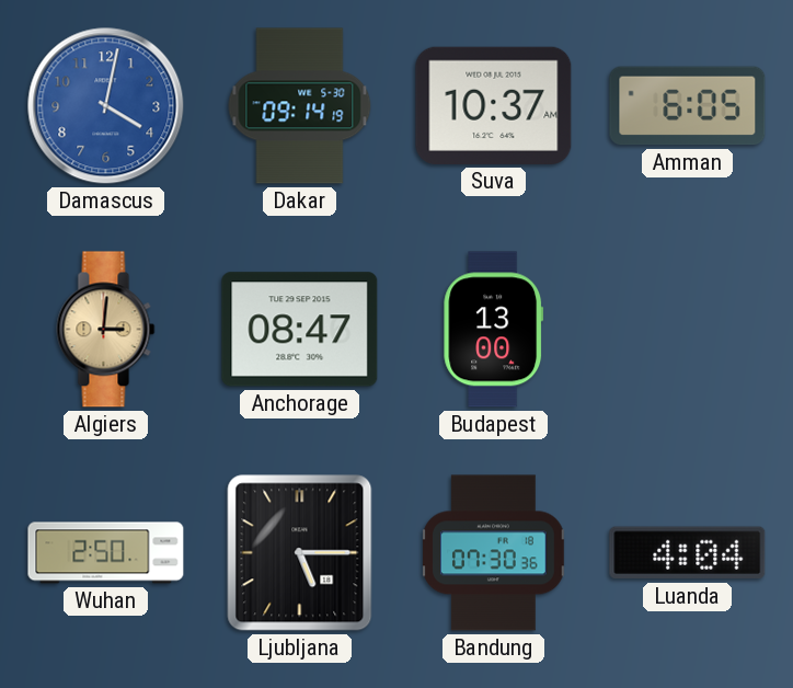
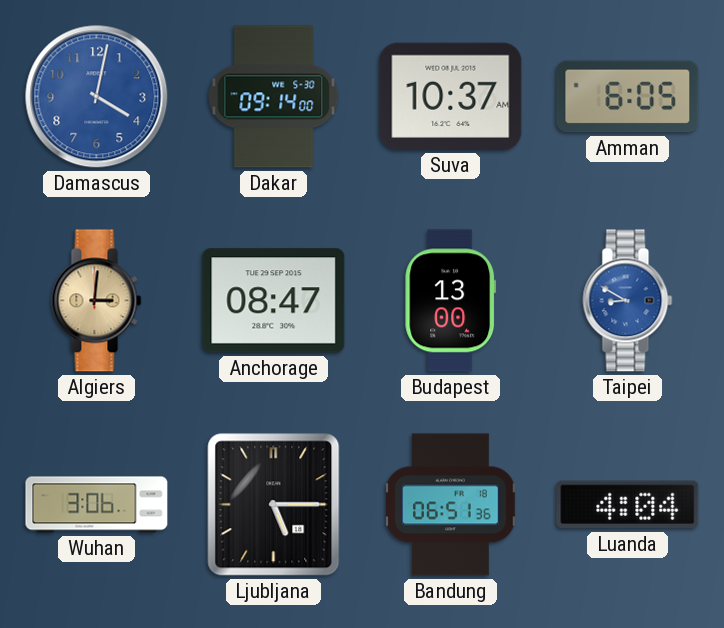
Dakar: 09:14:19 -> 09:14:00
Taipei: none -> 8:50
Wuhan: 2:50 -> 3:06
Bandung: 07:30 -> 06:51
